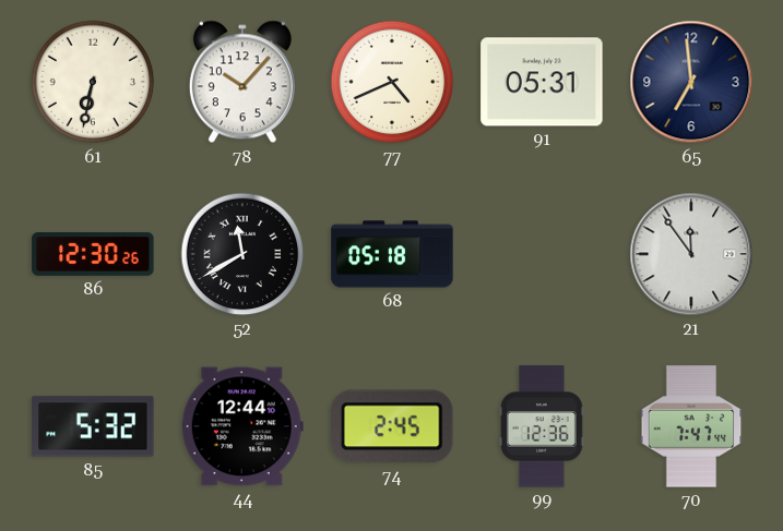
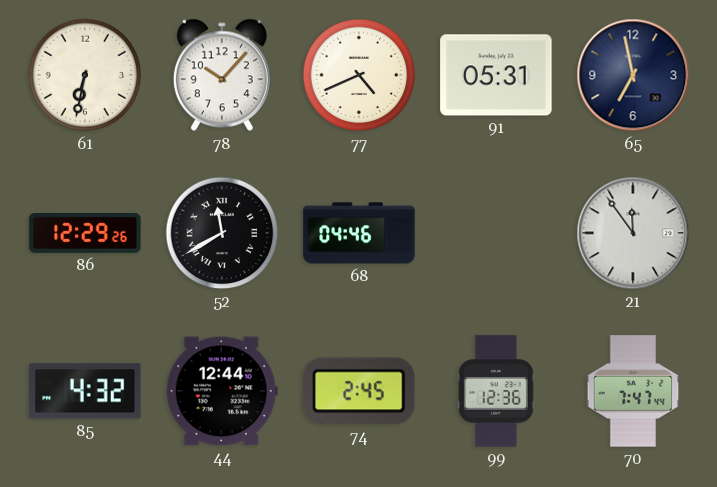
65: 6:59 -> 6:58
86: 12:30 -> 12:29
68: 05:18 -> 04:46
85: 5:32 -> 4:32
